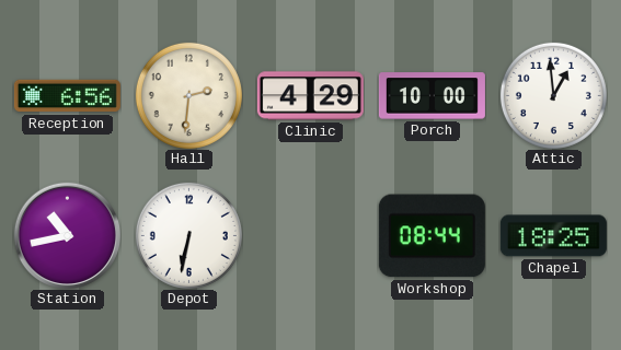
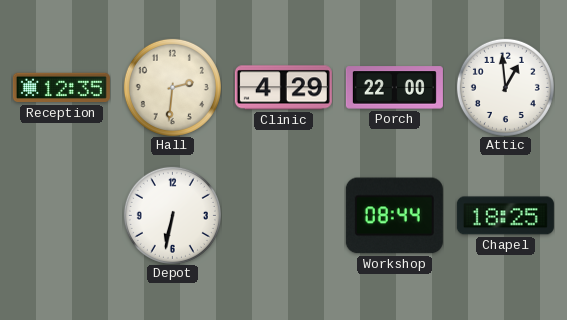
Reception: 6:56 -> 12:35
Porch: 10:00 -> 22:00
Station: 10:43 -> none
